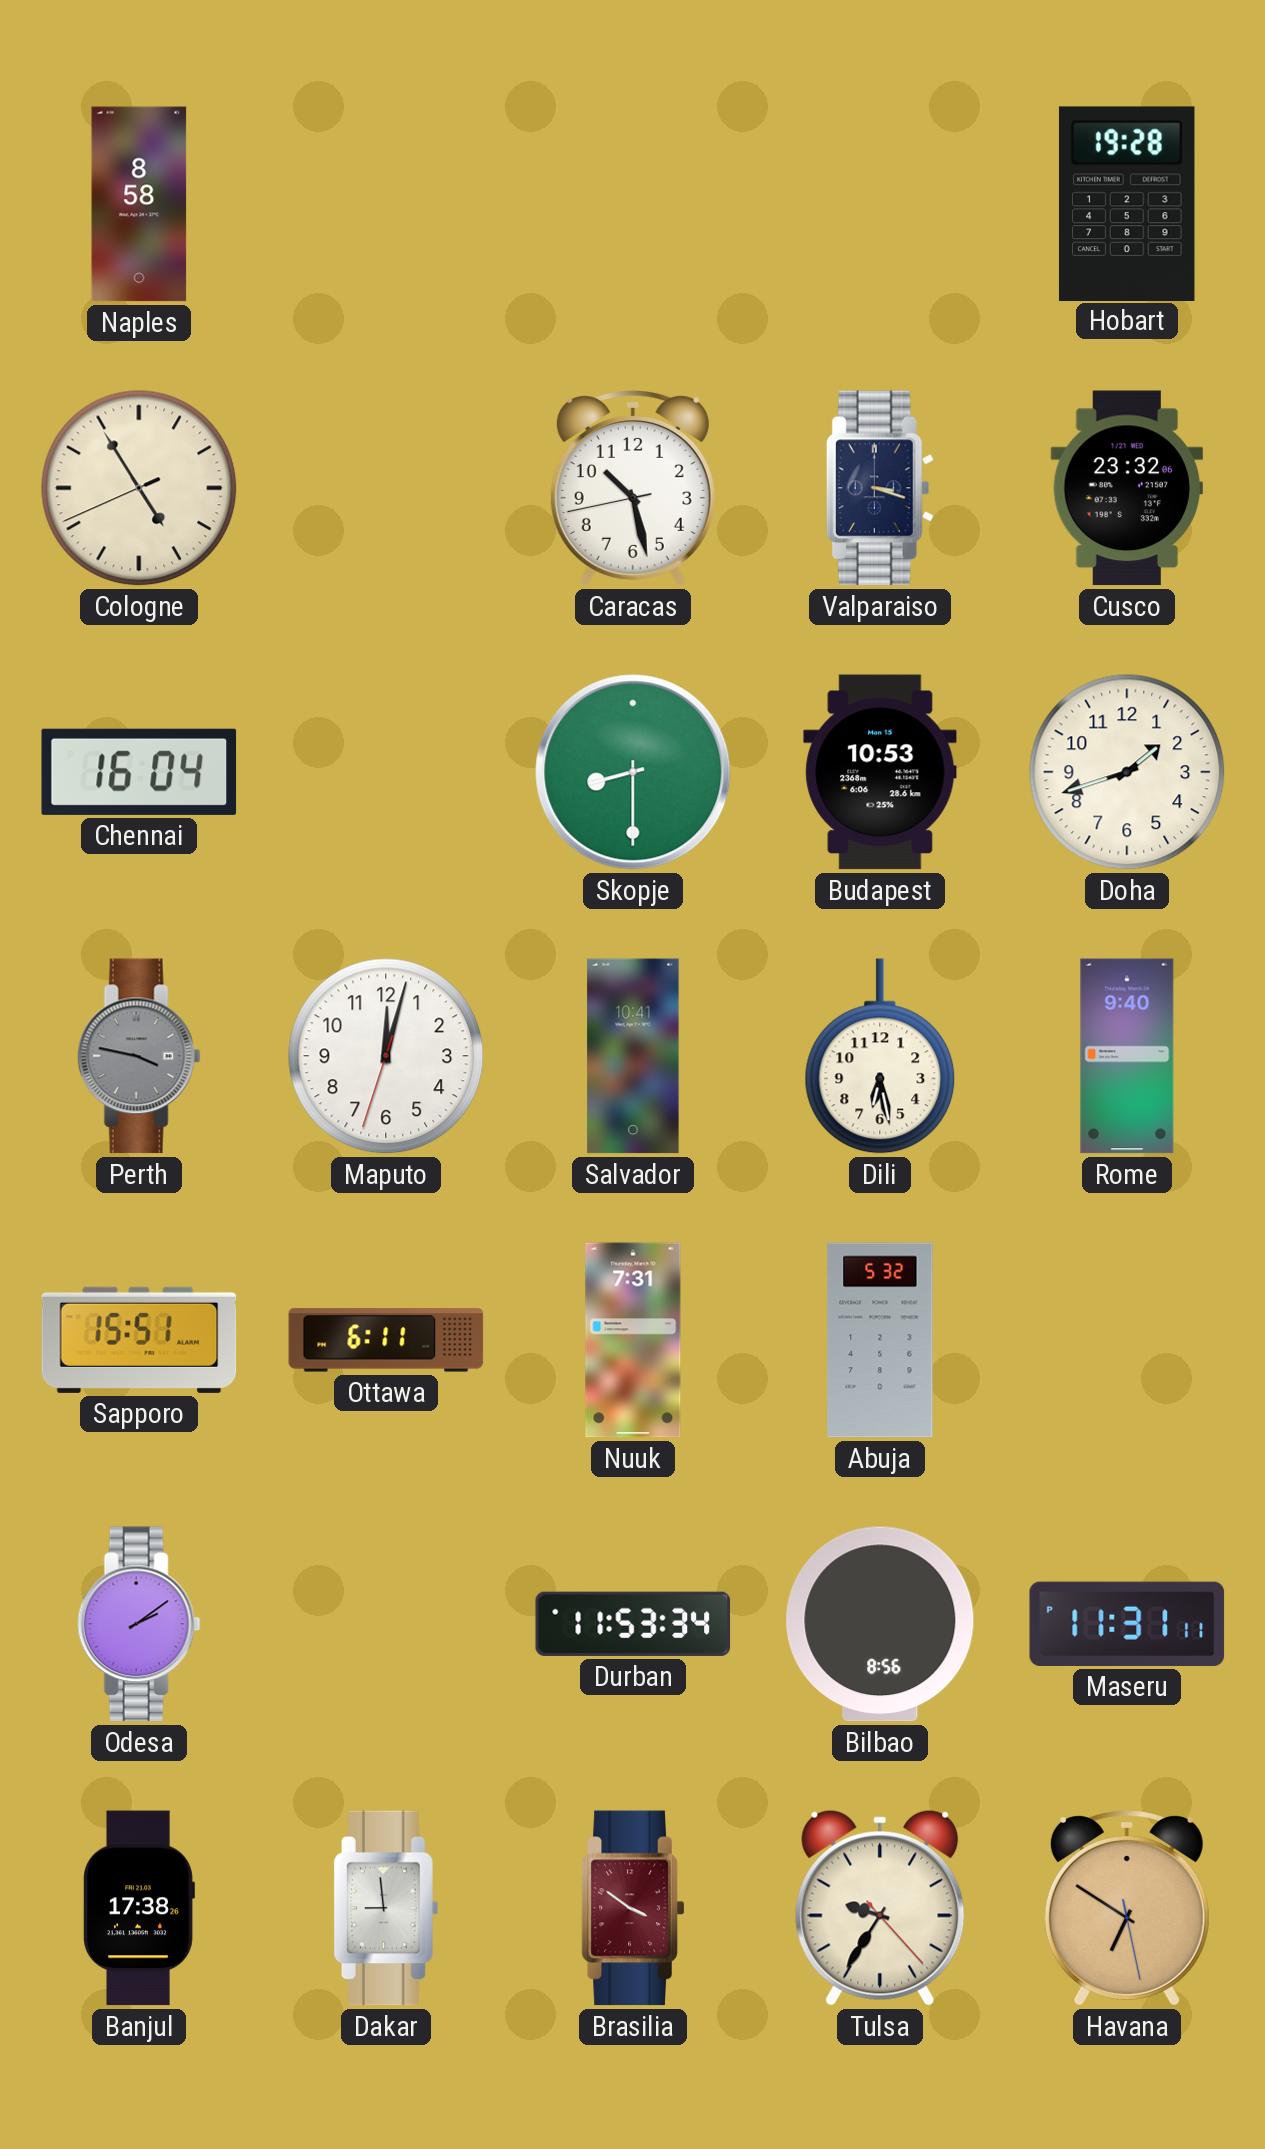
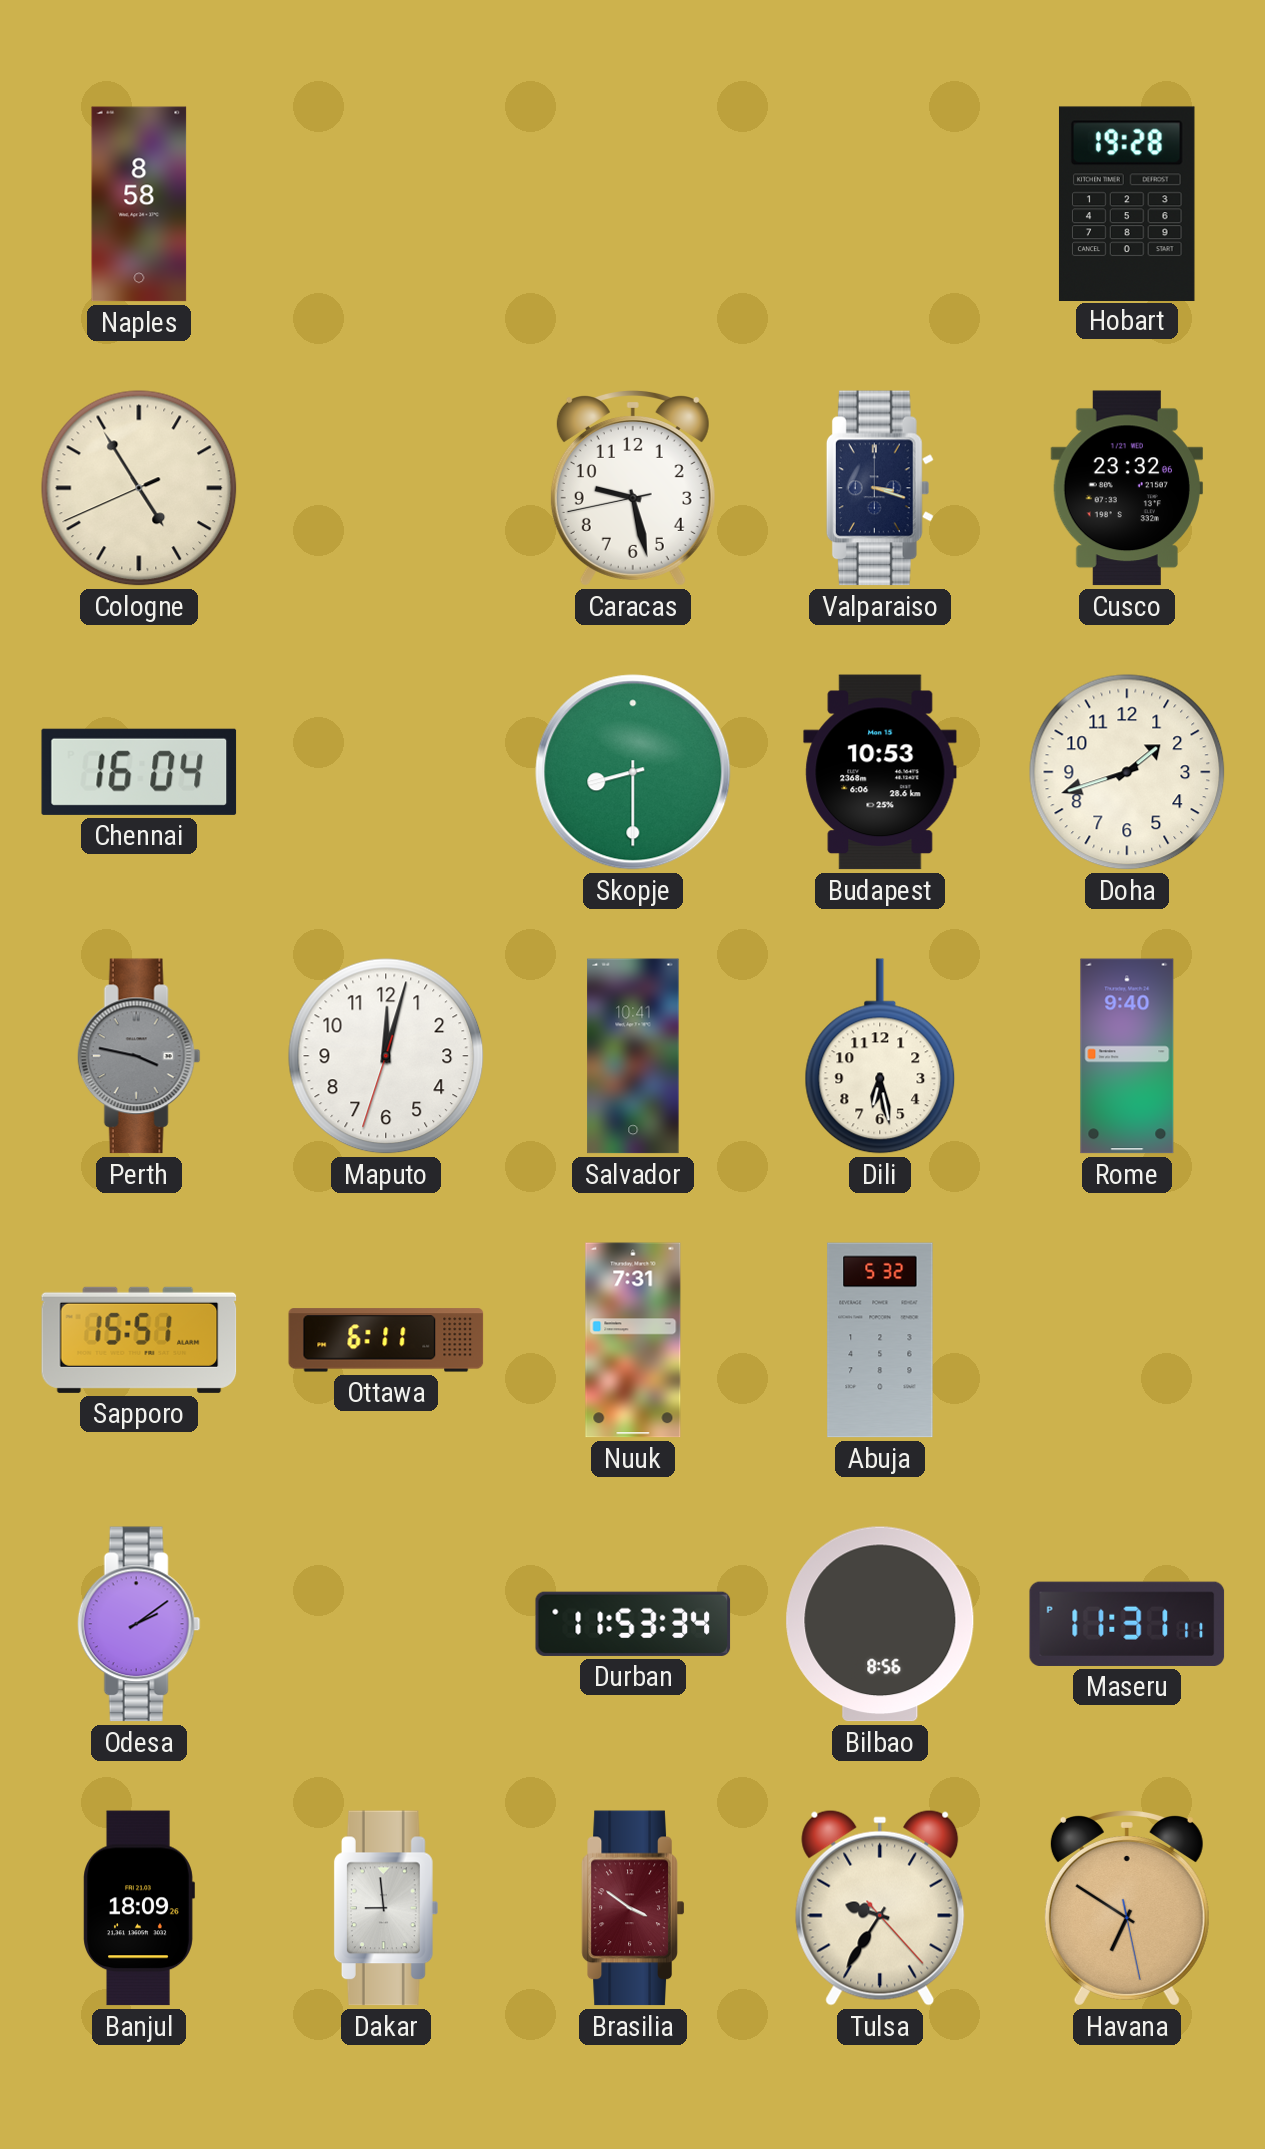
Caracas: 10:27 -> 9:27
Banjul: 17:38 -> 18:09
